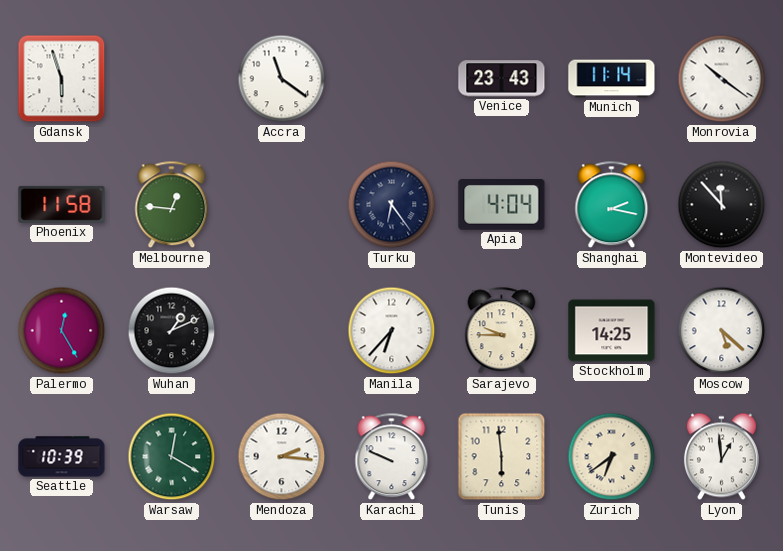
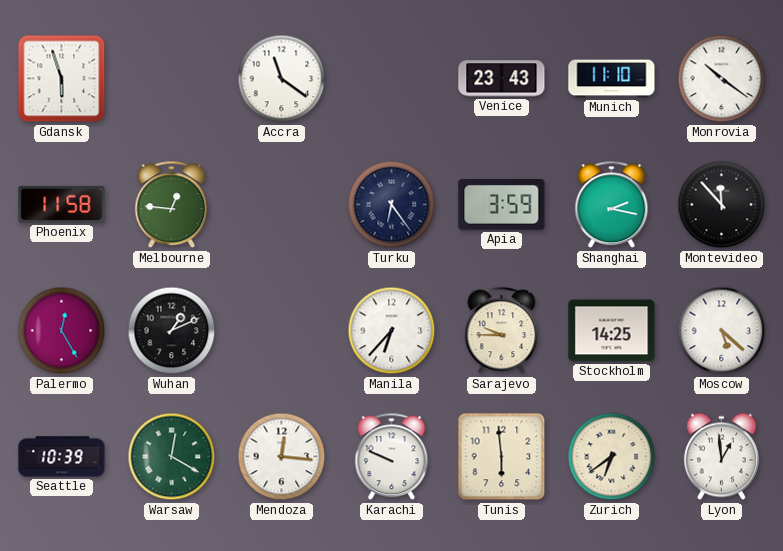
Munich: 11:14 -> 11:10
Apia: 4:04 -> 3:59
Mendoza: 2:16 -> 12:16
